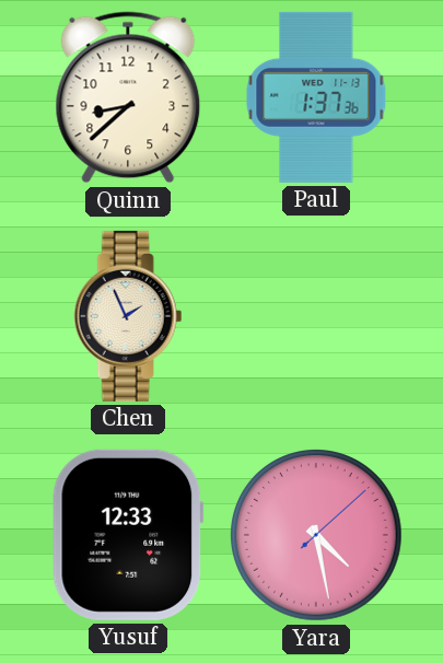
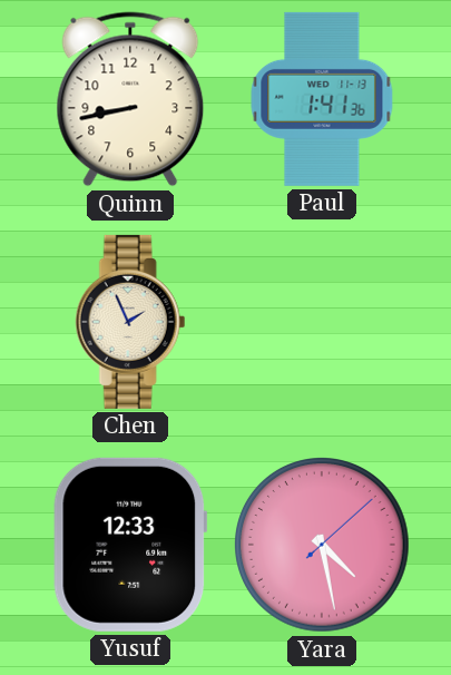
Quinn: 8:38 -> 8:43
Paul: 1:37 -> 1:41
